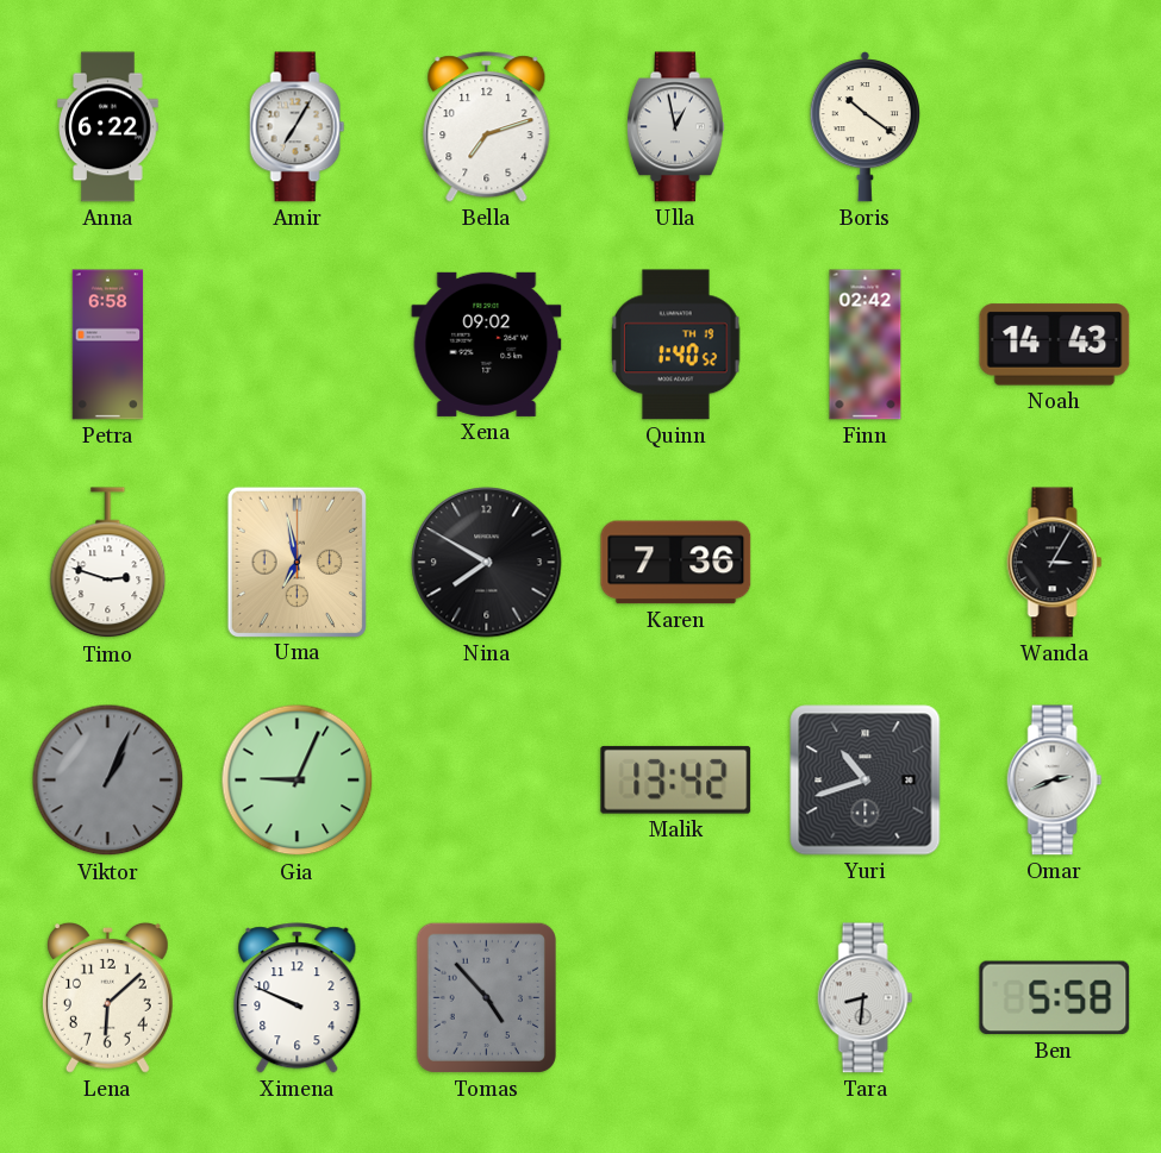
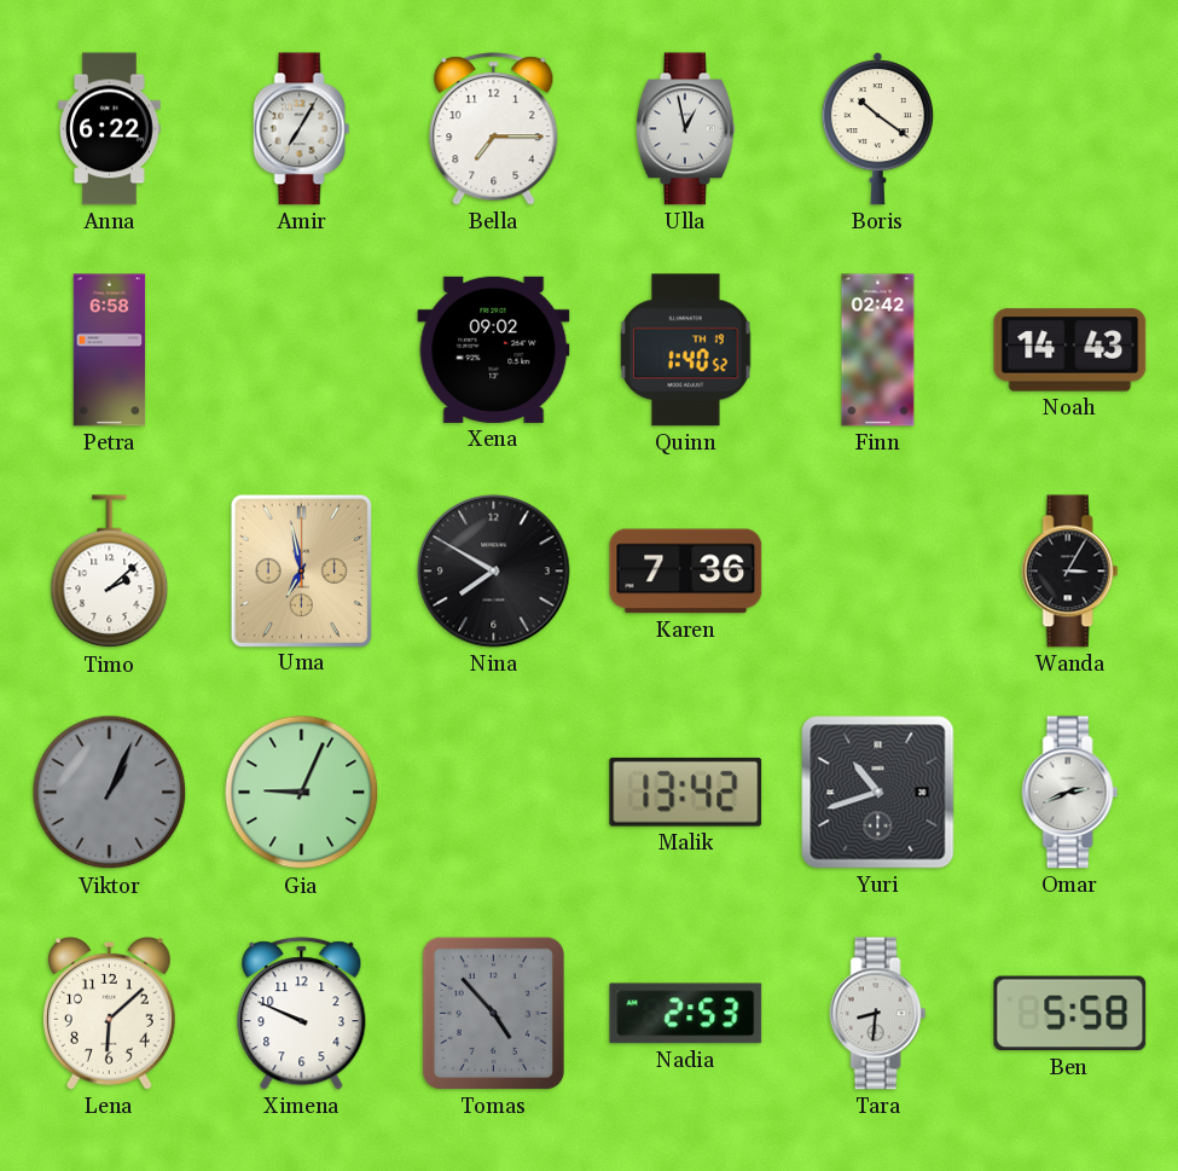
Bella: 7:12 -> 7:15
Timo: 2:48 -> 2:08
Nadia: none -> 2:53
